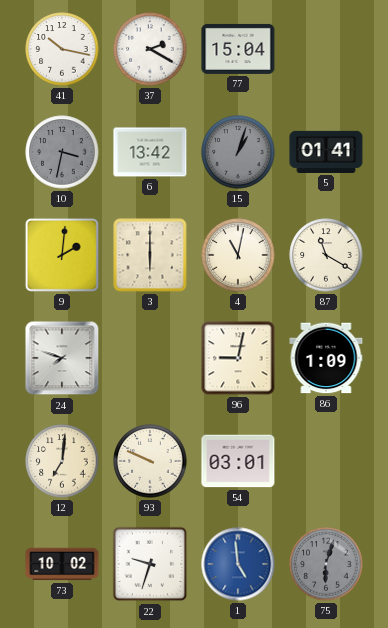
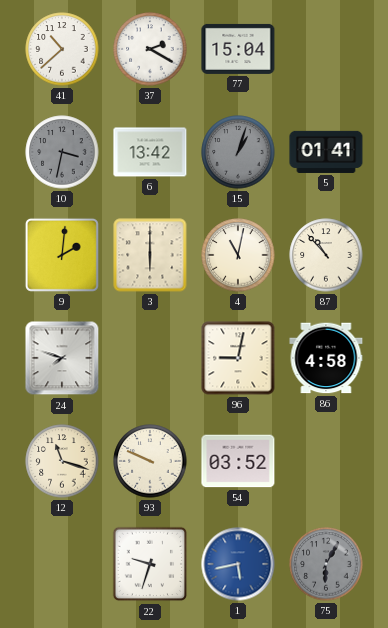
41: 10:17 -> 10:38
87: 11:20 -> 10:53
86: 1:09 -> 4:58
12: 7:01 -> 11:18
54: 03:01 -> 03:52
73: 10:02 -> none
1: 4:59 -> 5:43
75: 6:03 -> 6:05
